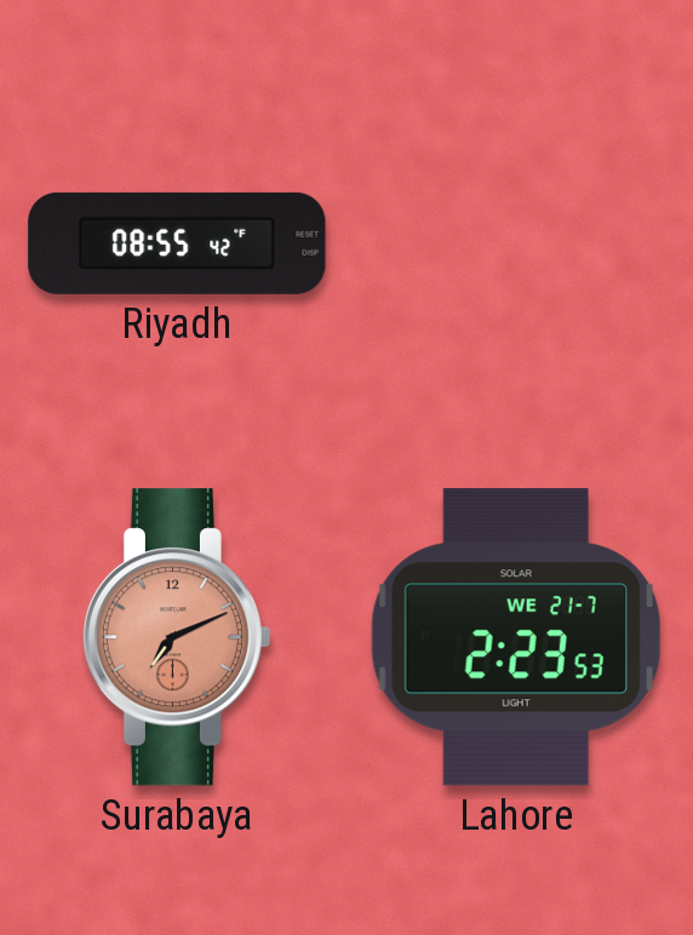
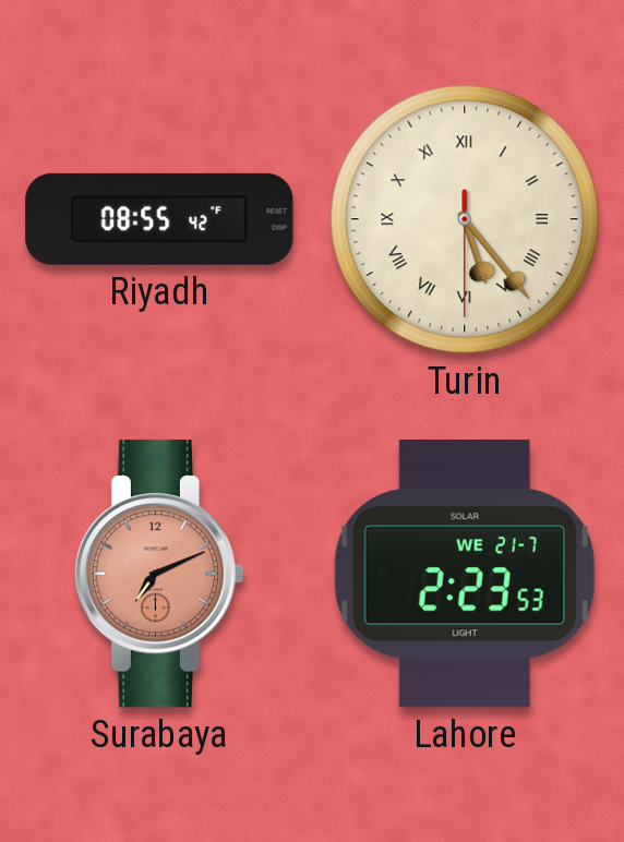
Turin: none -> 5:23
